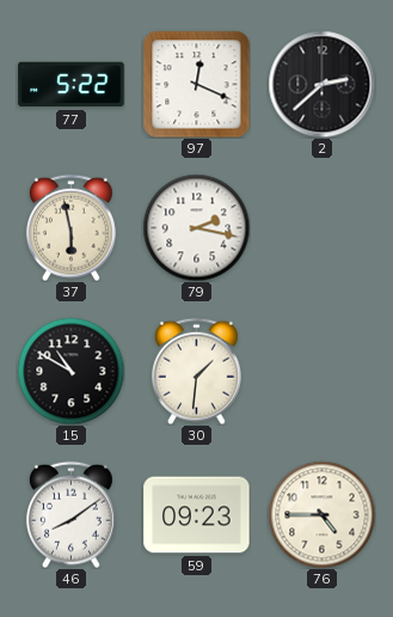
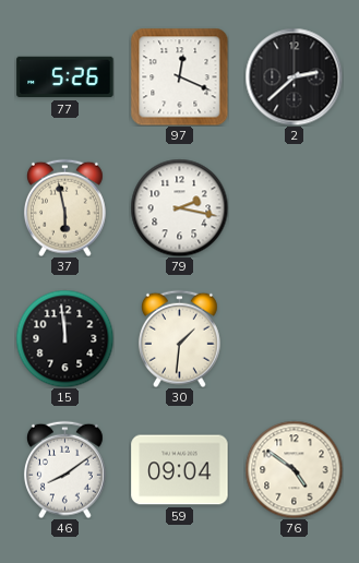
77: 5:22 -> 5:26
15: 10:50 -> 11:59
59: 09:23 -> 09:04
76: 4:45 -> 4:51
